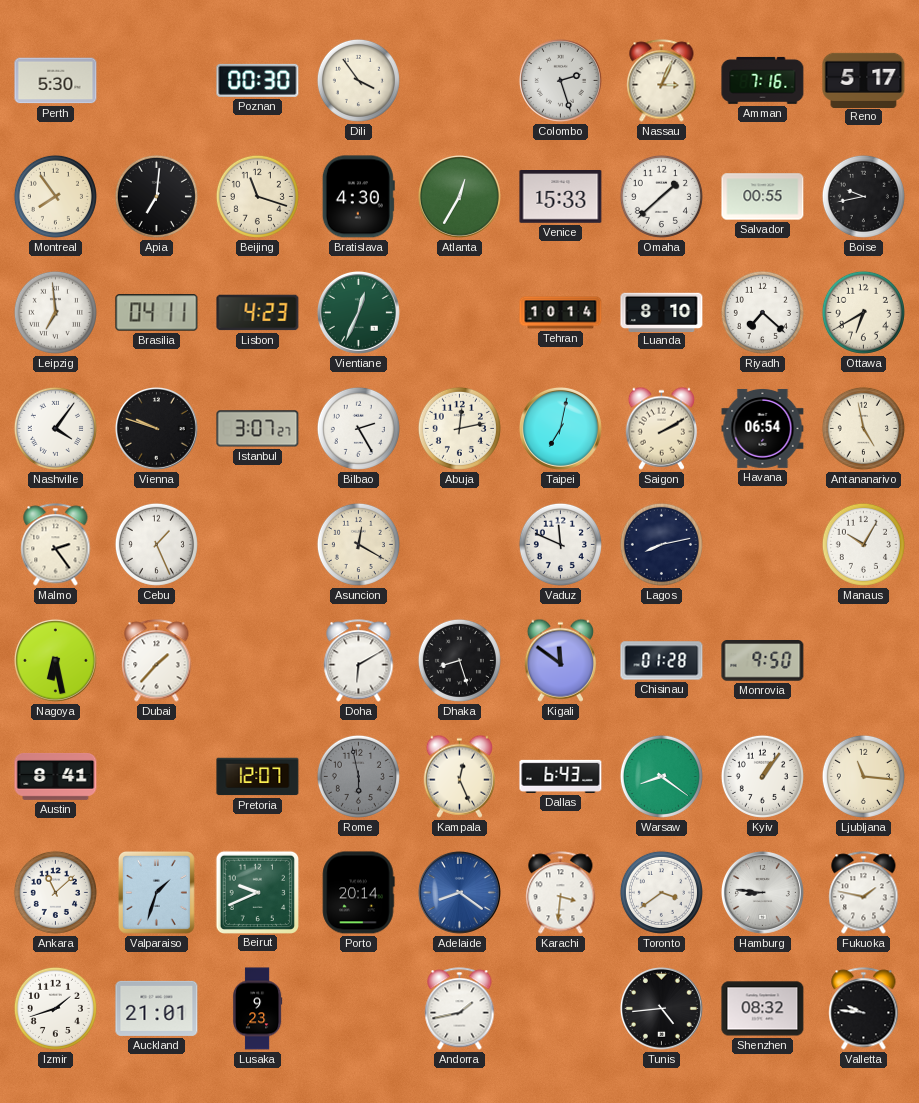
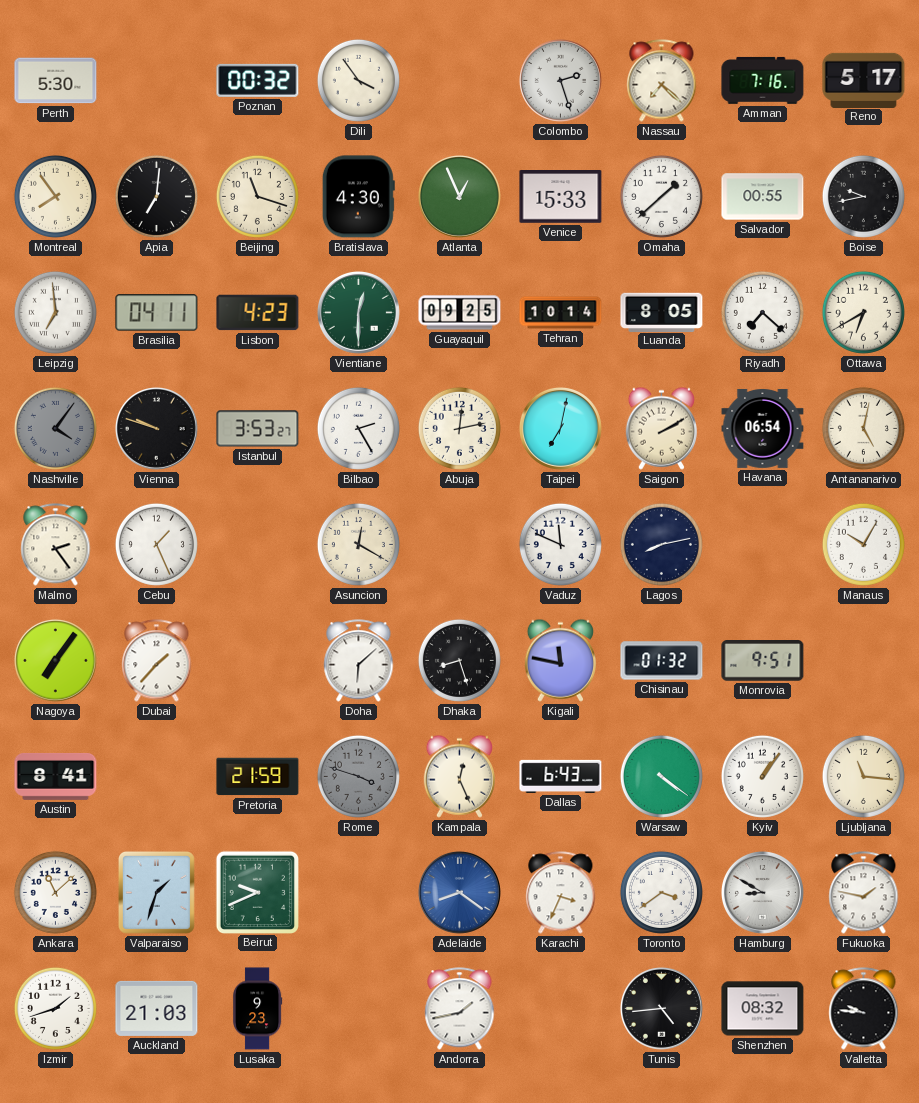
Poznan: 00:30 -> 00:32
Nassau: 3:04 -> 7:22
Atlanta: 12:35 -> 12:56
Vientiane: 12:34 -> 12:30
Guayaquil: none -> 09:25
Luanda: 8:10 -> 8:05
Nashville dial: white -> grey
Istanbul: 3:07 -> 3:53
Antananarivo: 4:58 -> 5:02
Nagoya: 6:28 -> 7:06
Doha: 6:10 -> 6:08
Kigali: 11:51 -> 11:47
Chisinau: 01:28 -> 01:32
Monrovia: 9:50 -> 9:51
Pretoria: 12:07 -> 21:59
Rome: 5:58 -> 3:48
Warsaw: 8:21 -> 4:21
Porto: 20:14 -> none
Karachi: 3:31 -> 3:34
Hamburg: 8:46 -> 8:50
Auckland: 21:01 -> 21:03
